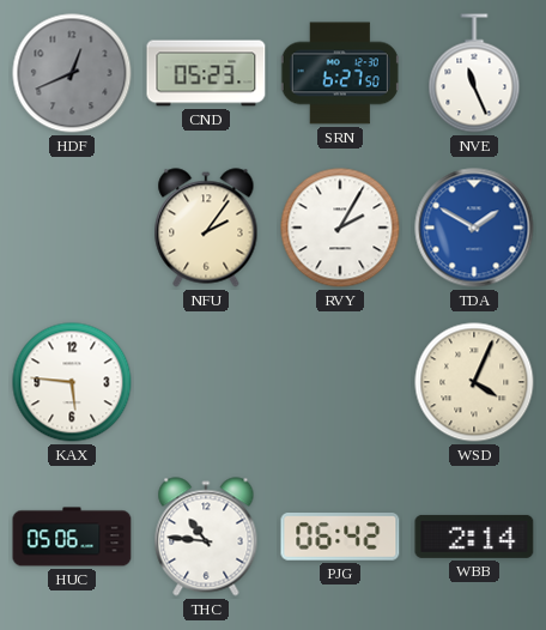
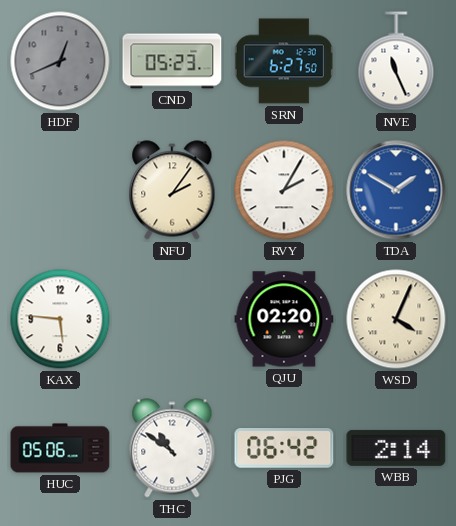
QJU: none -> 02:20
THC: 10:46 -> 10:51
